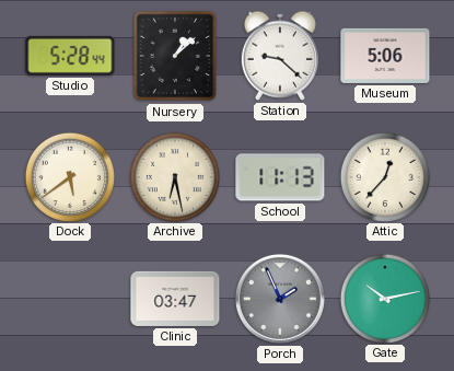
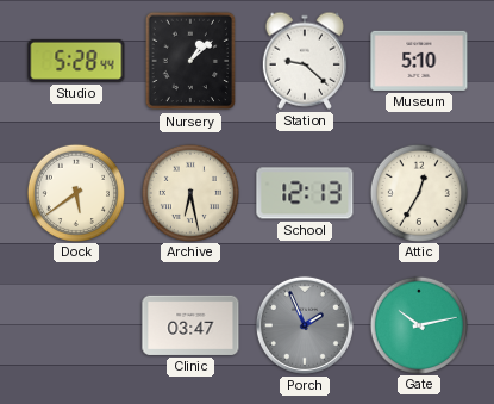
Museum: 5:06 -> 5:10
School: 11:13 -> 12:13
Attic: 12:37 -> 12:35
